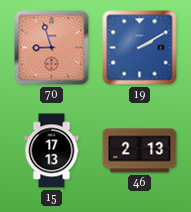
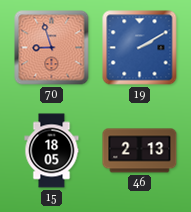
15: 17:13 -> 18:05
